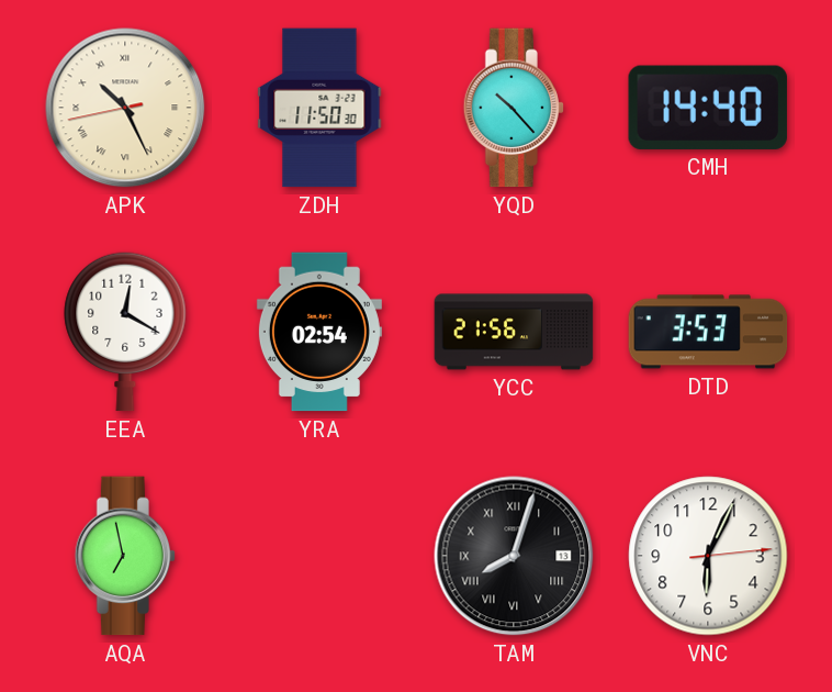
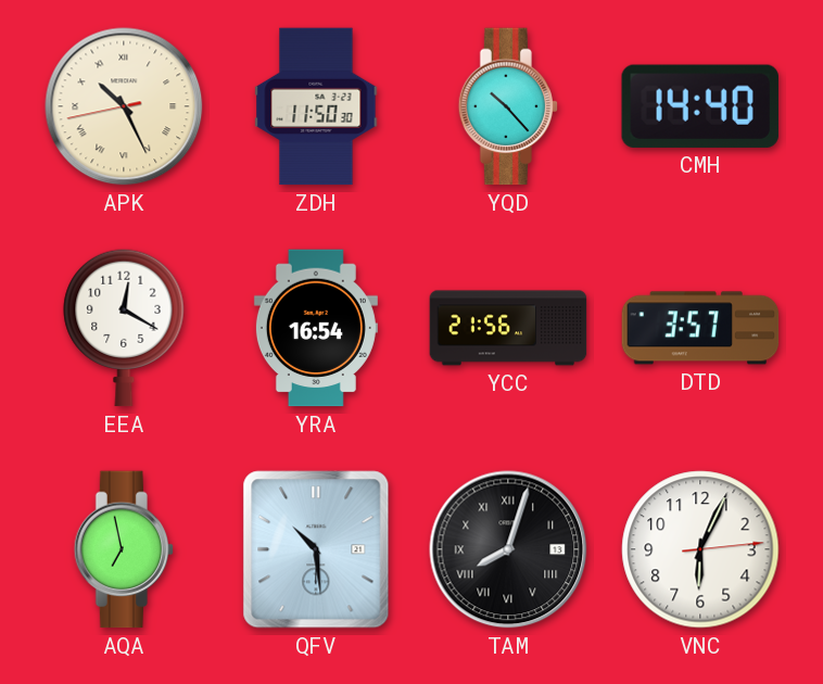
YRA: 02:54 -> 16:54
DTD: 3:53 -> 3:57
QFV: none -> 10:29
